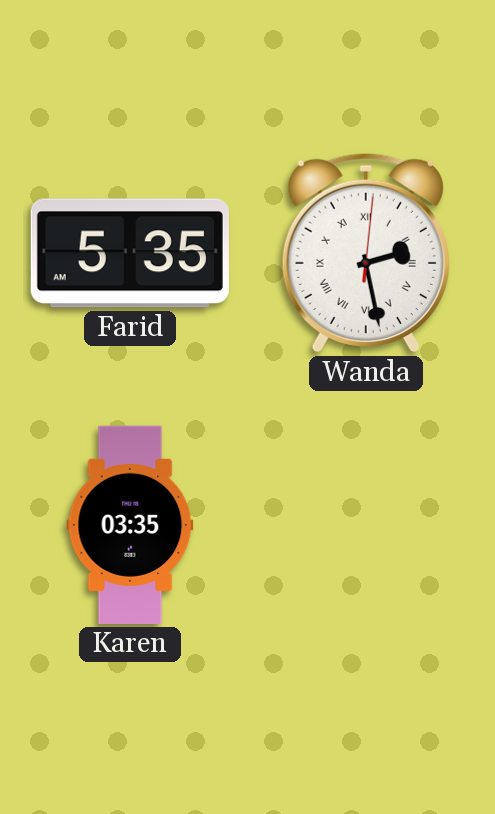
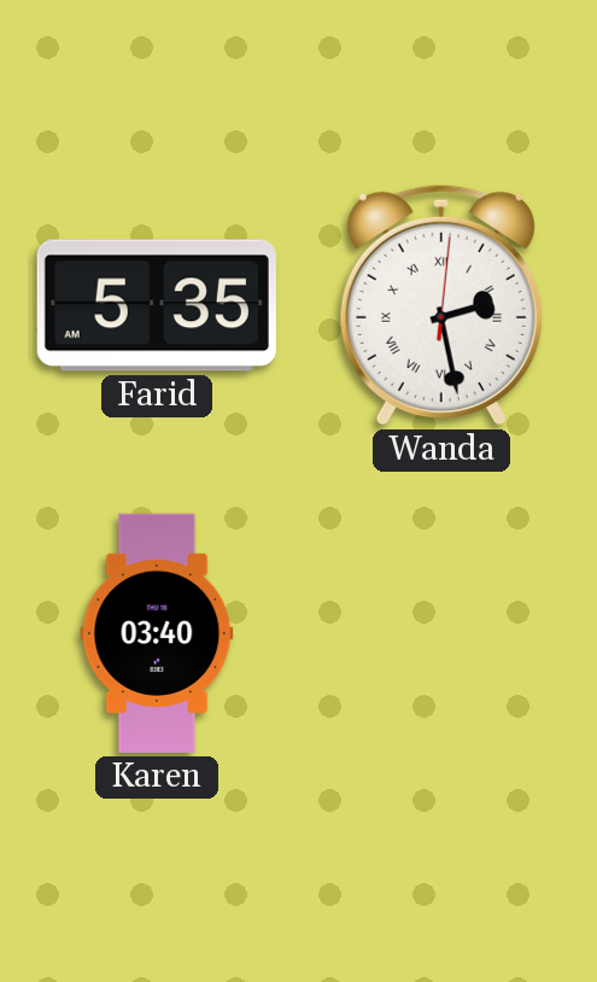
Karen: 03:35 -> 03:40
